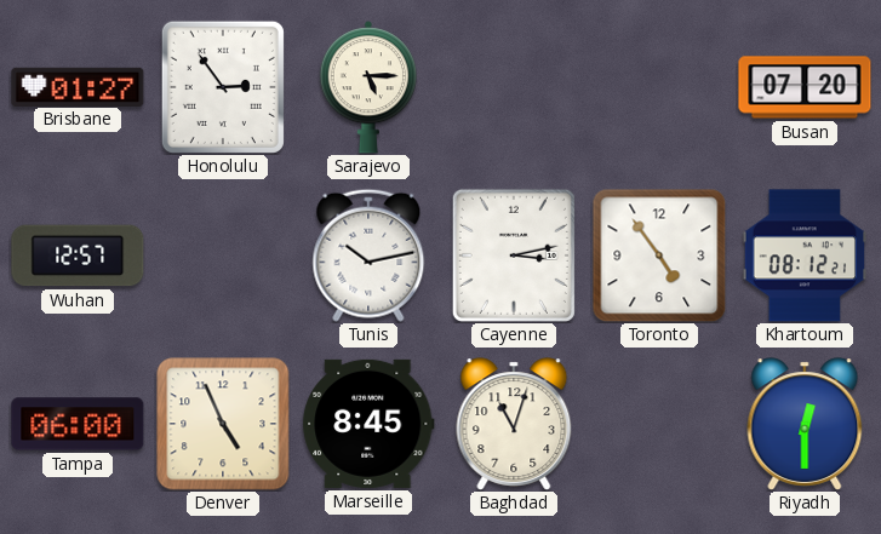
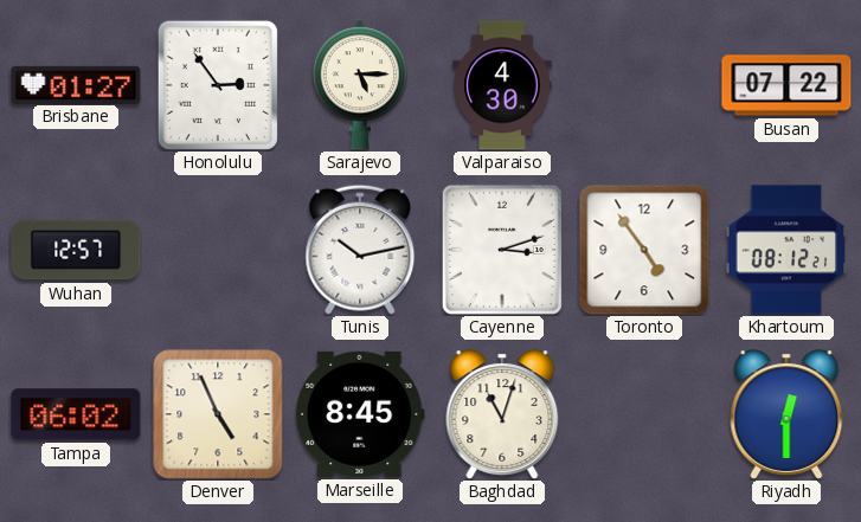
Valparaiso: none -> 4:30
Busan: 07:20 -> 07:22
Cayenne: 3:13 -> 3:12
Tampa: 06:00 -> 06:02
